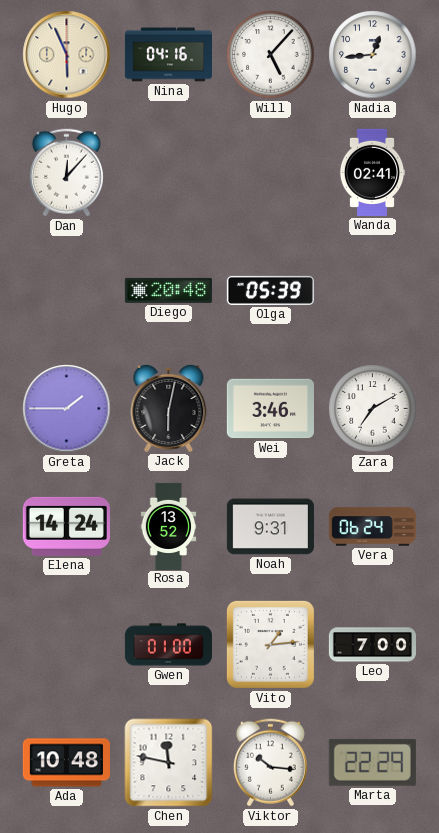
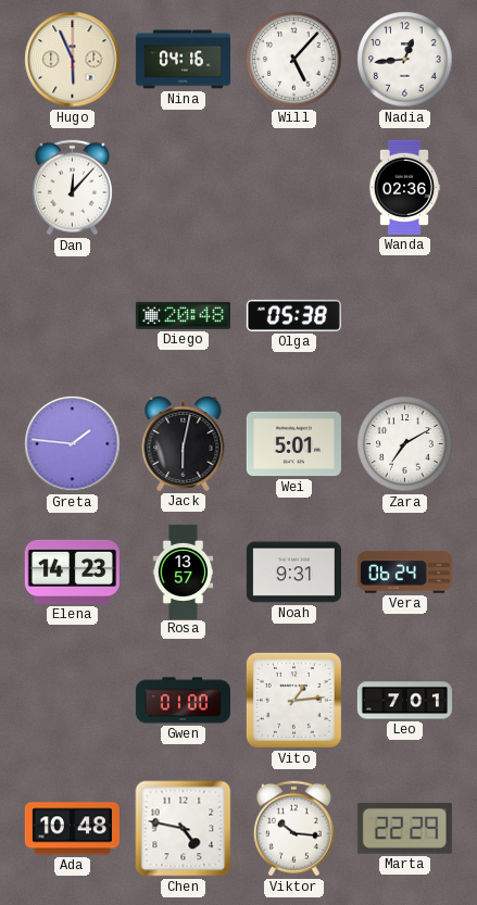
Wanda: 02:41 -> 02:36
Olga: 05:39 -> 05:38
Greta: 1:45 -> 1:46
Wei: 3:46 -> 5:01
Elena: 14:24 -> 14:23
Rosa: 13:52 -> 13:57
Leo: 7:00 -> 7:01
Chen: 11:47 -> 4:47
